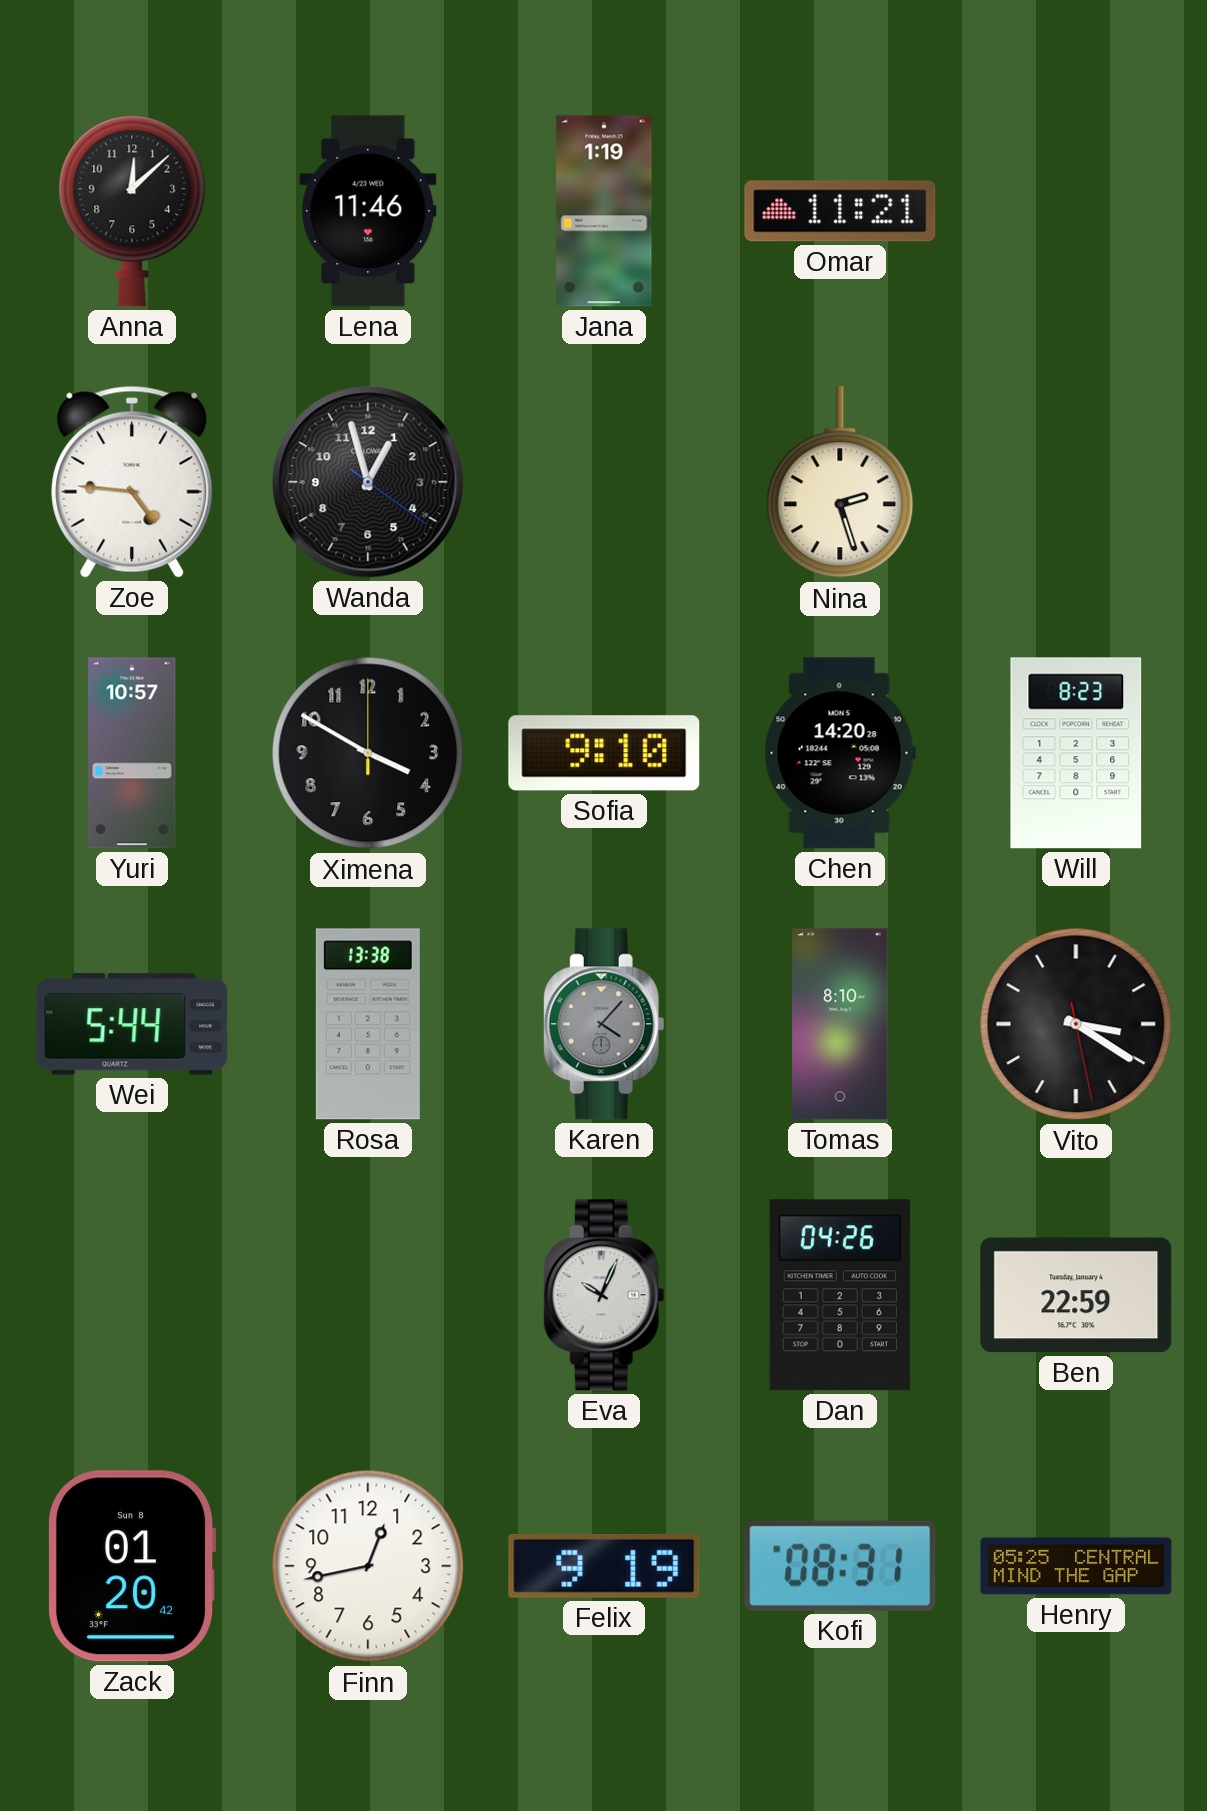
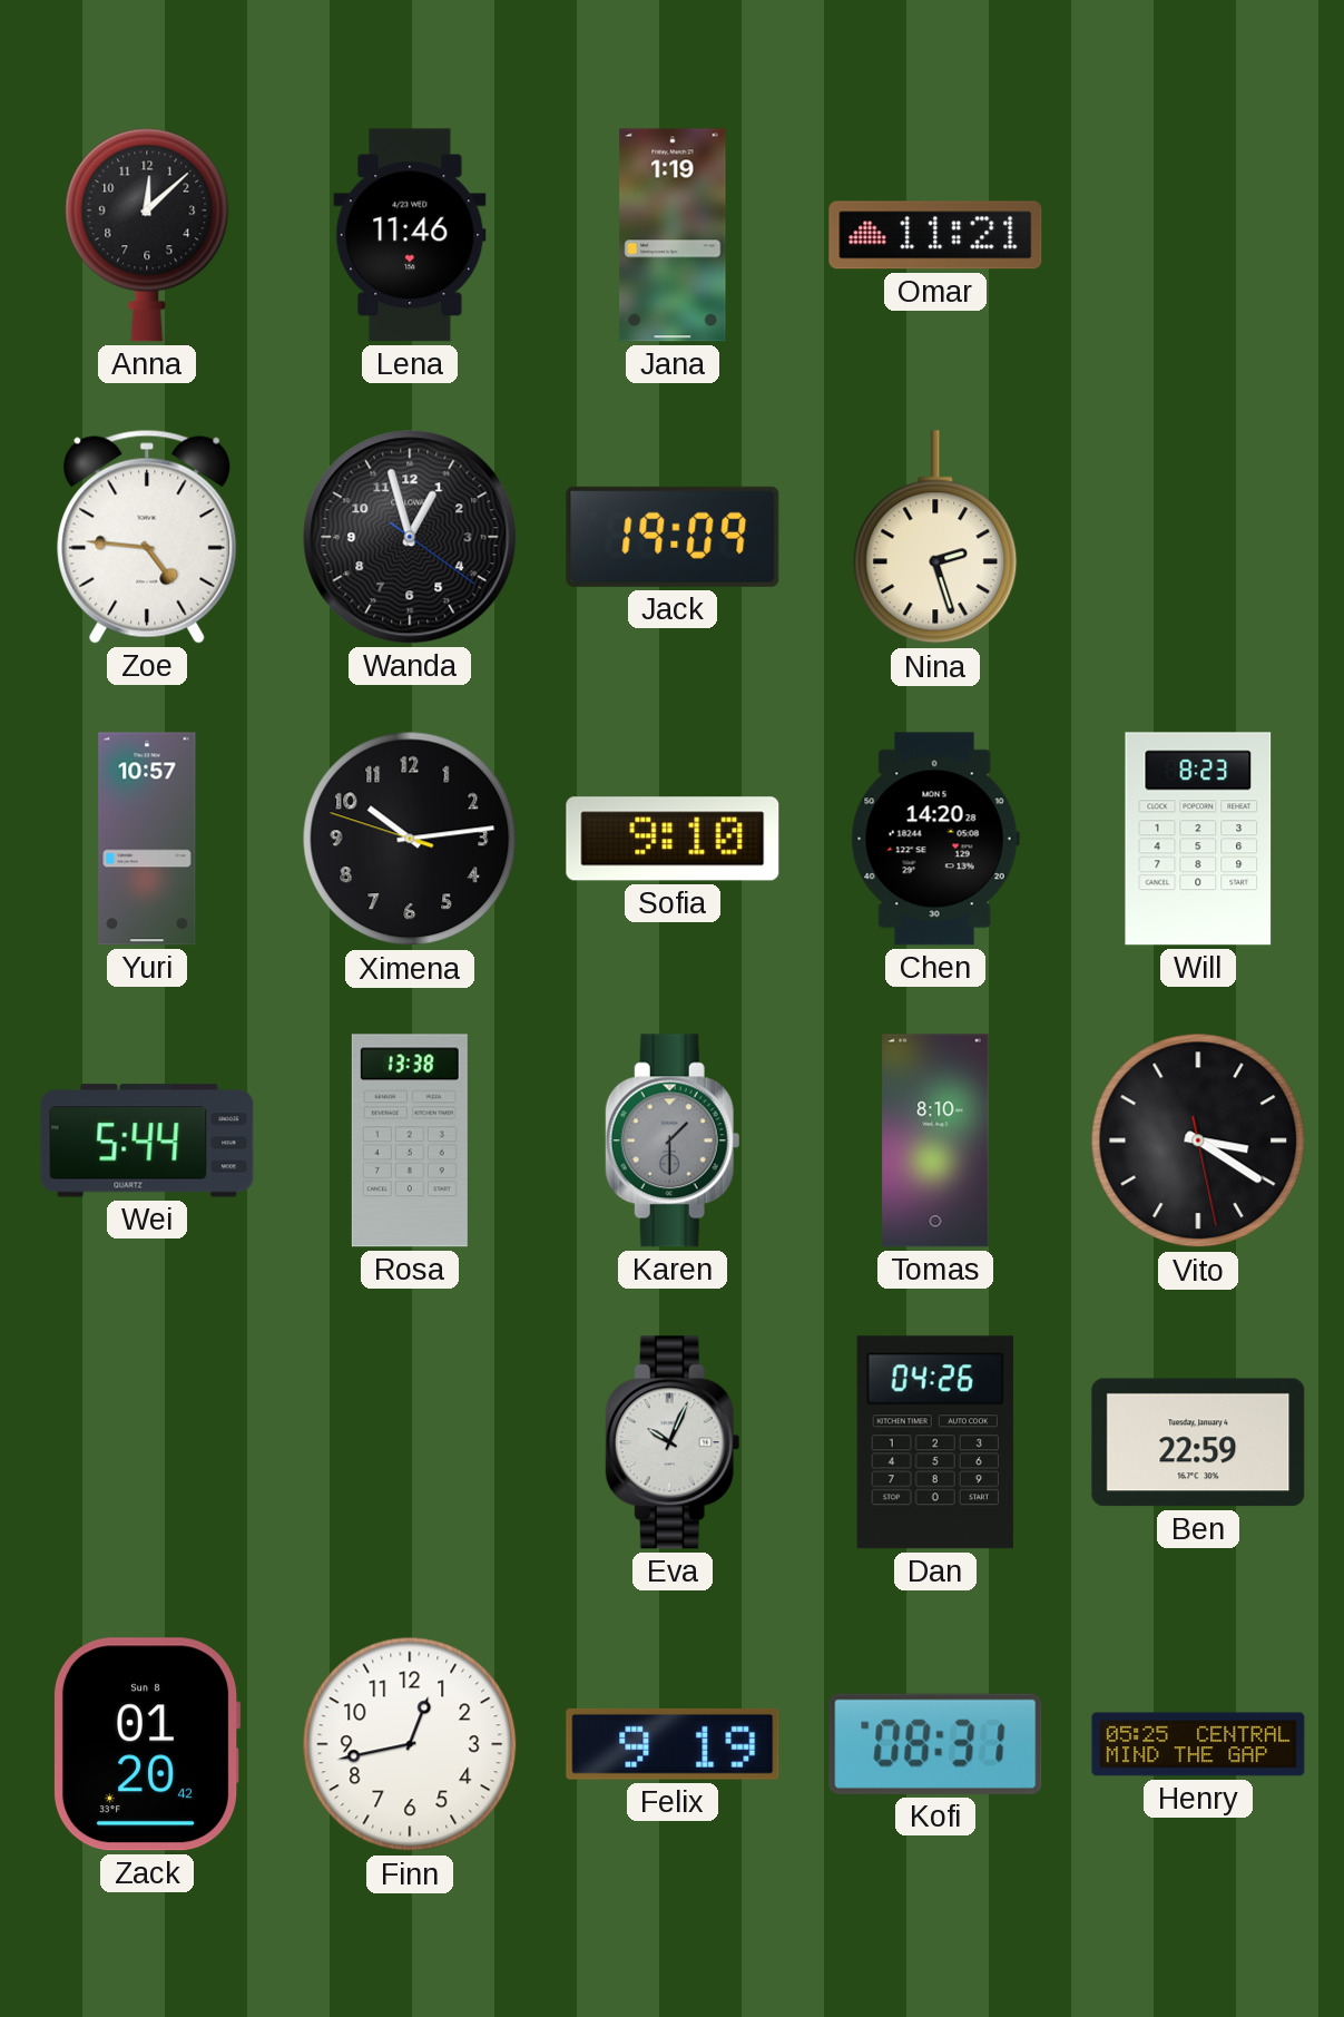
Jack: none -> 19:09
Ximena: 3:50 -> 10:13
Karen: 4:07 -> 1:30
